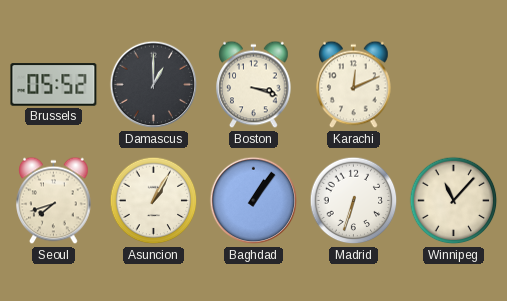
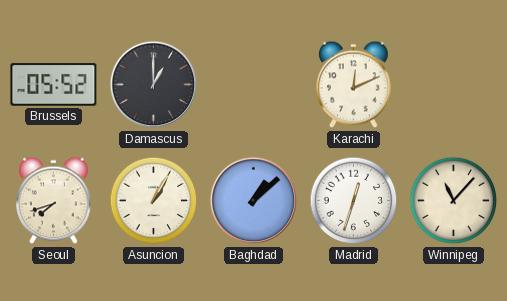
Boston: 3:18 -> none
Baghdad: 1:06 -> 1:08
Madrid: 6:33 -> 12:33
